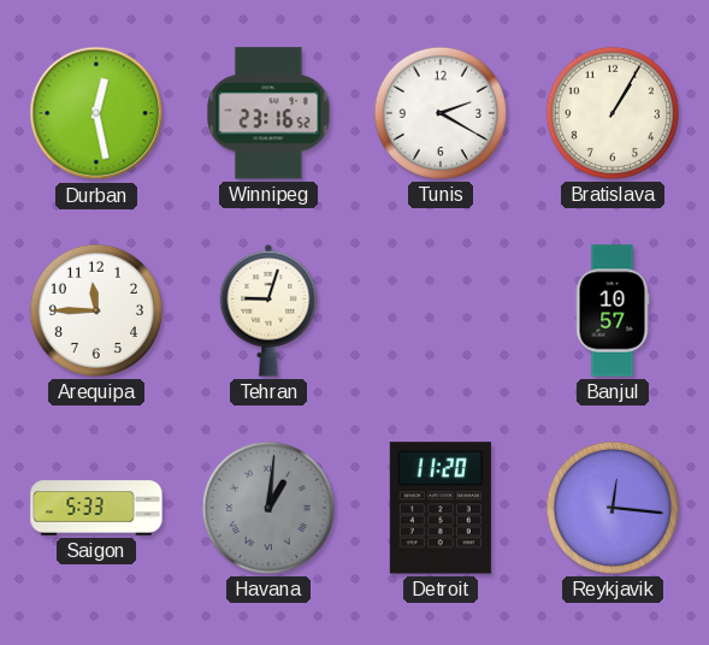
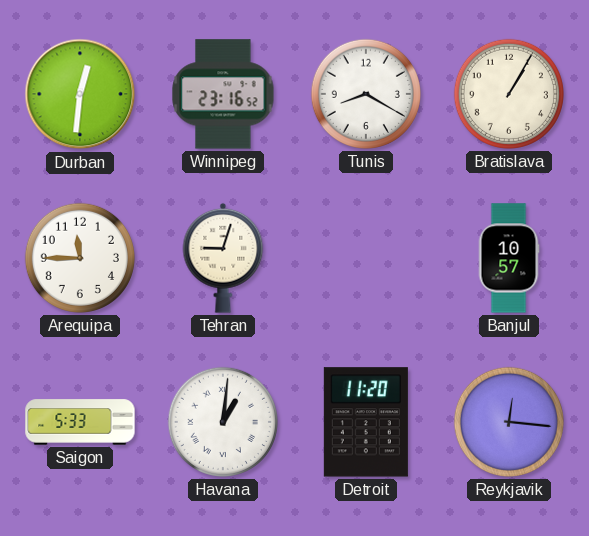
Durban: 12:28 -> 12:31
Tunis: 2:20 -> 8:20
Havana dial: grey -> white
